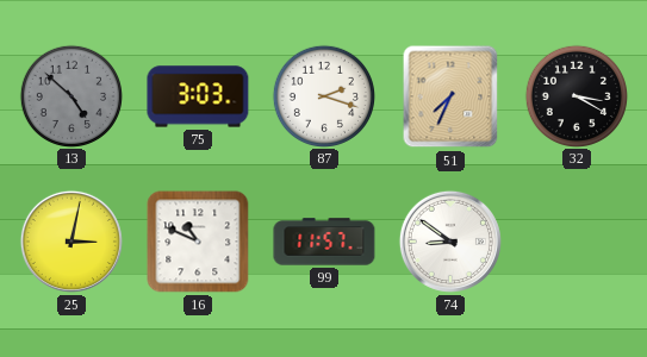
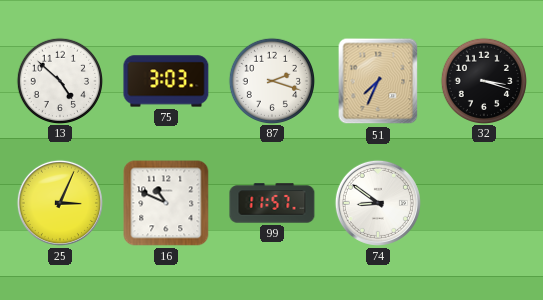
13 dial: grey -> white
32: 3:20 -> 3:18
25: 3:02 -> 3:04
